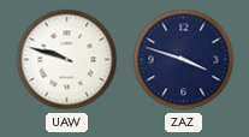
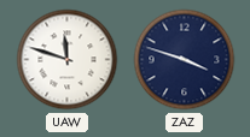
UAW: 9:48 -> 11:48
